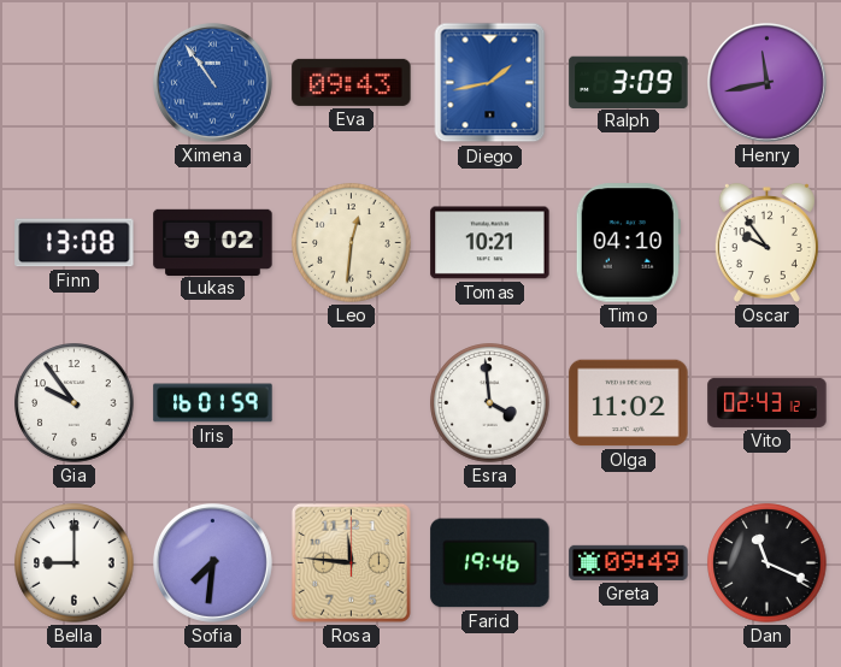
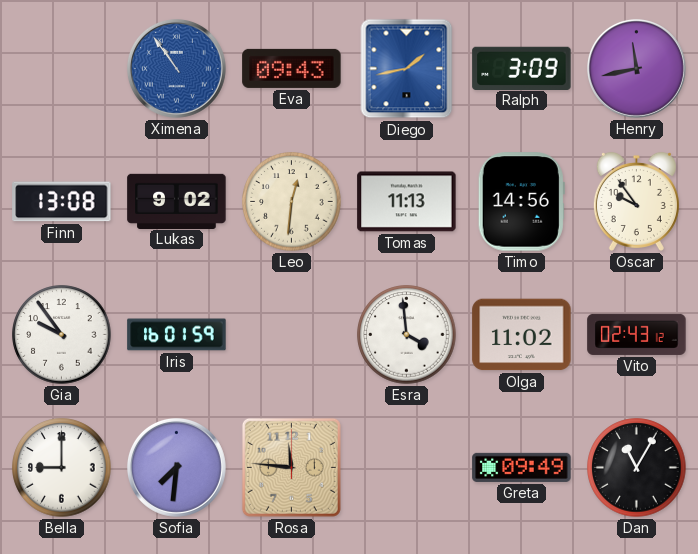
Tomas: 10:21 -> 11:13
Timo: 04:10 -> 14:56
Farid: 19:46 -> none
Dan: 11:19 -> 11:05
